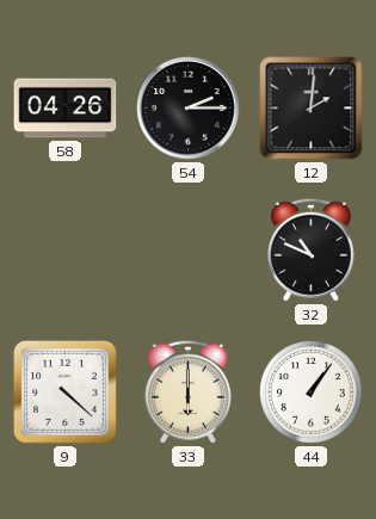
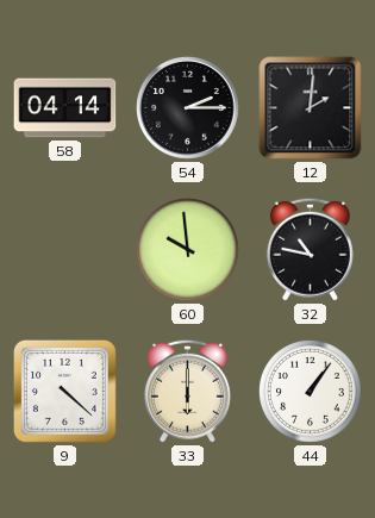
58: 04:26 -> 04:14
60: none -> 9:59
32: 10:49 -> 10:47
